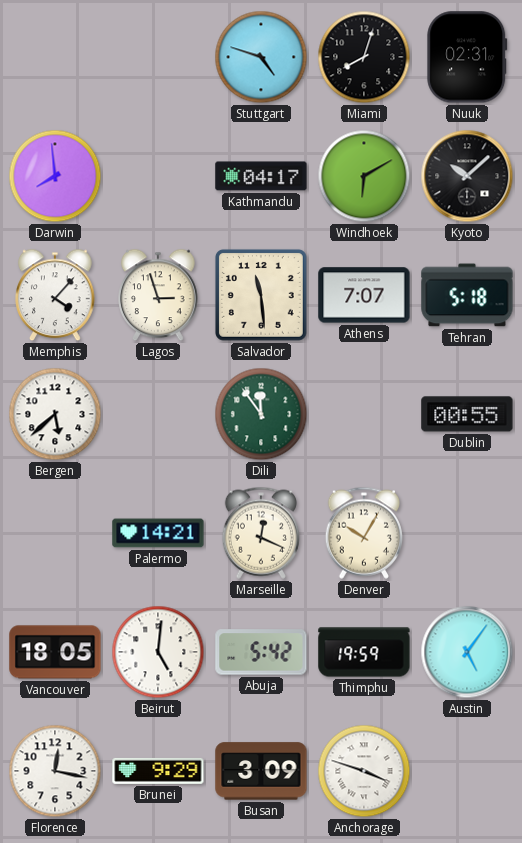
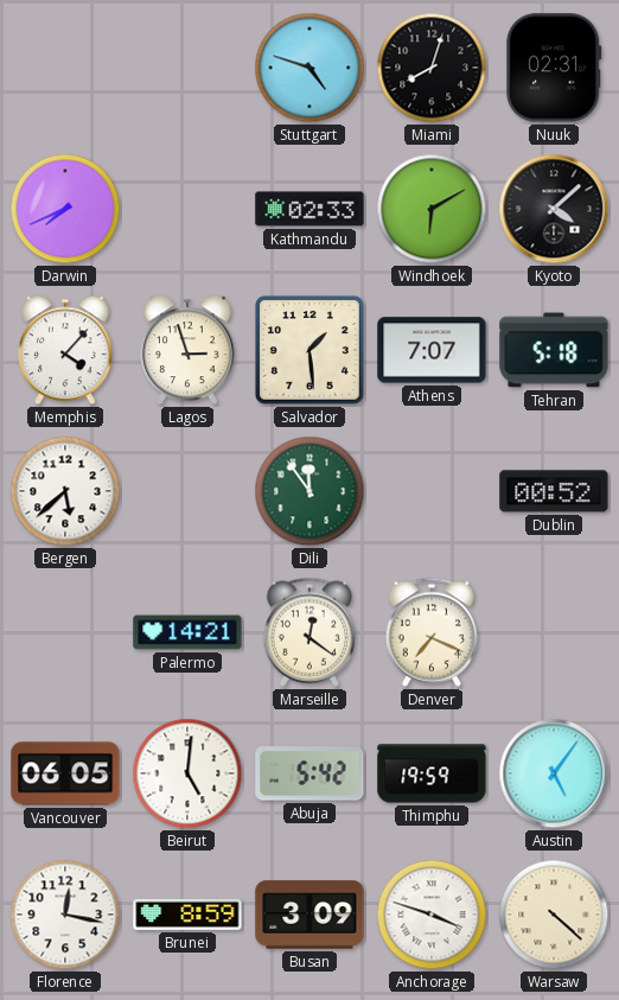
Darwin: 7:59 -> 7:41
Kathmandu: 04:17 -> 02:33
Kyoto: 10:08 -> 4:08
Salvador: 11:29 -> 1:29
Dublin: 00:55 -> 00:52
Marseille: 12:19 -> 12:21
Denver: 10:05 -> 7:19
Vancouver: 18:05 -> 06:05
Brunei: 9:29 -> 8:59
Warsaw: none -> 4:22
